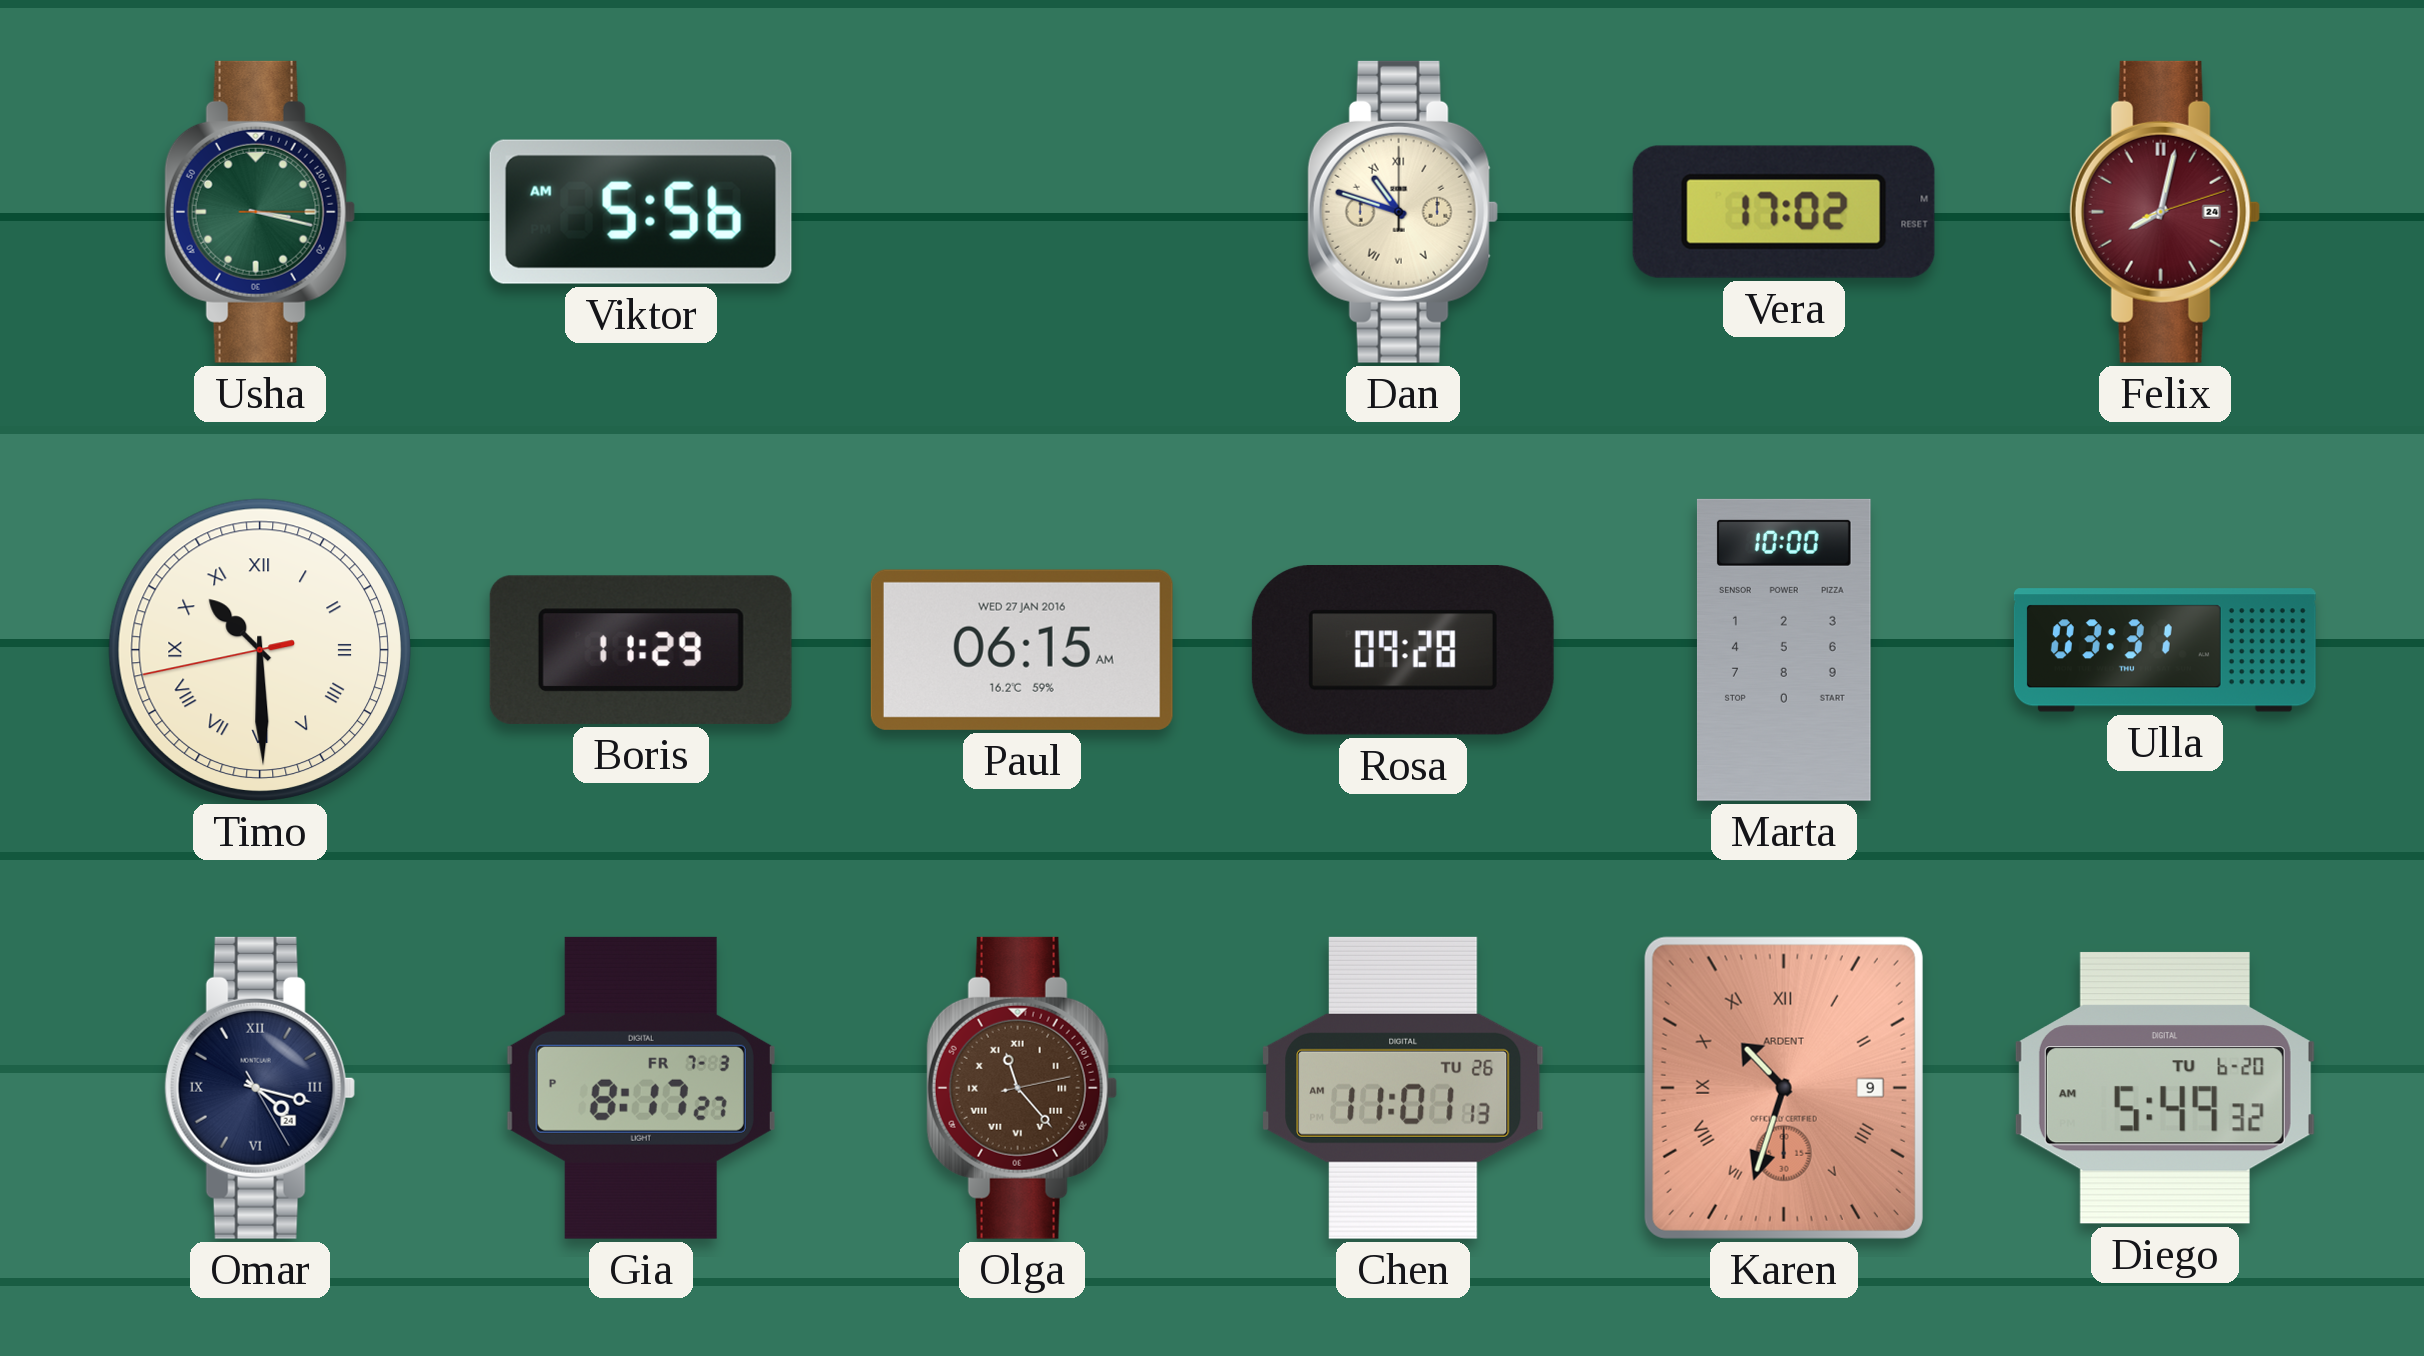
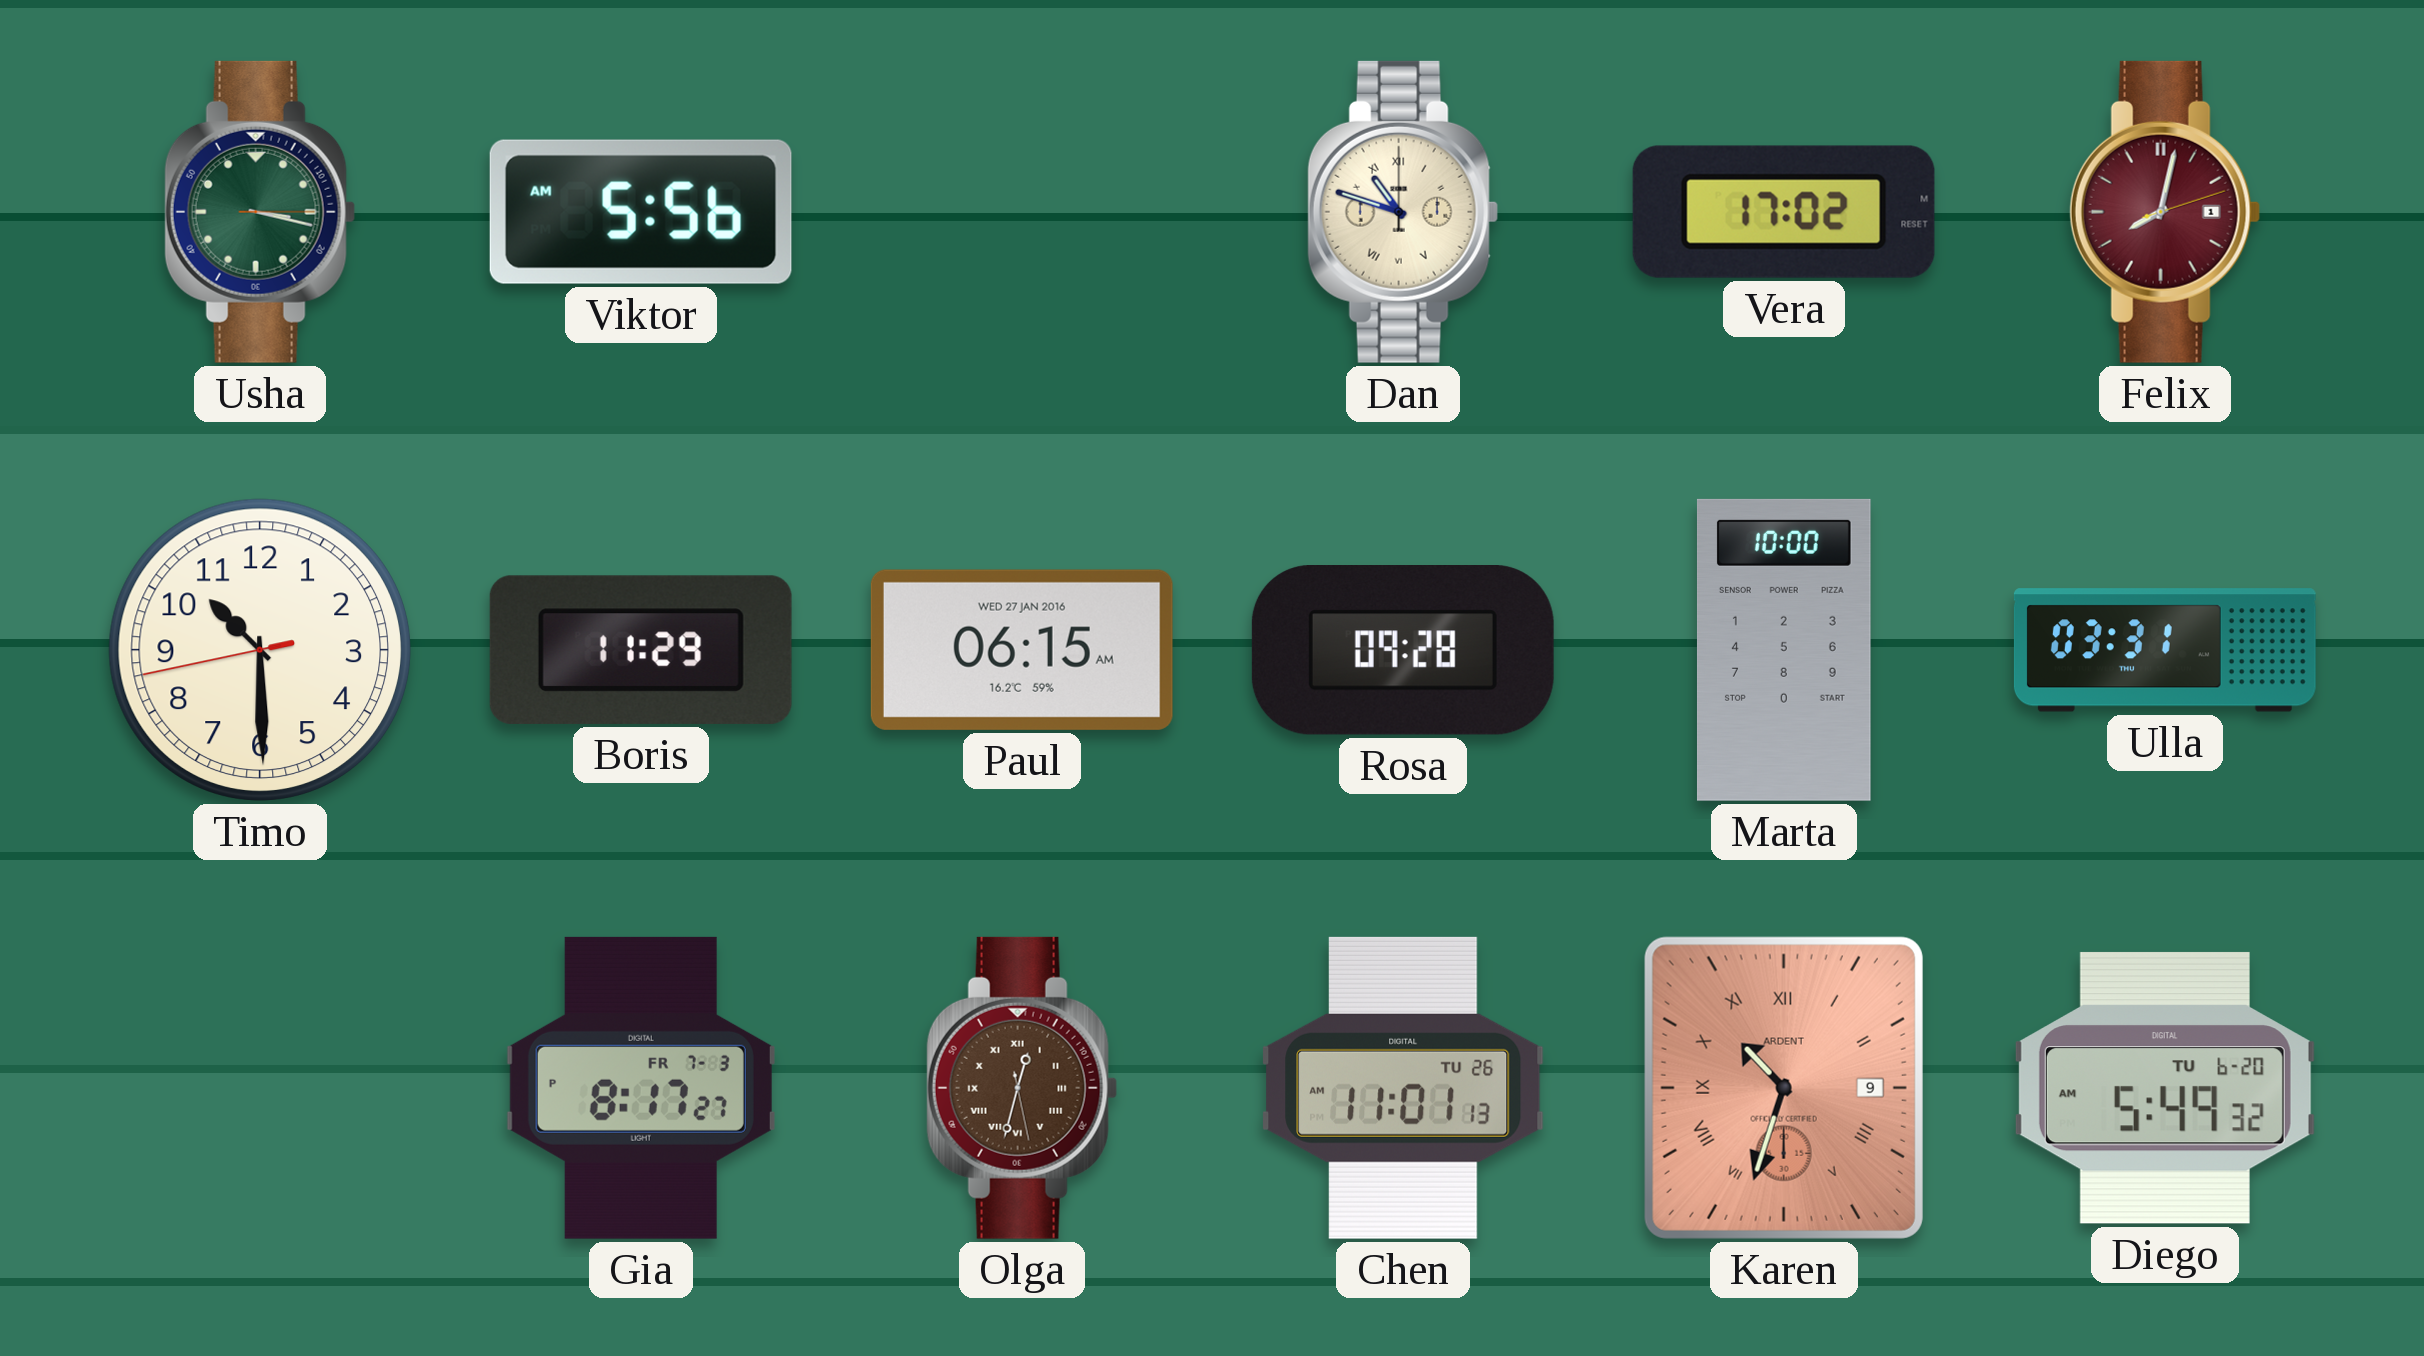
Felix date: 24 -> 1
Timo numerals: Roman -> Arabic
Omar: 4:17 -> none
Olga: 11:23 -> 12:32
